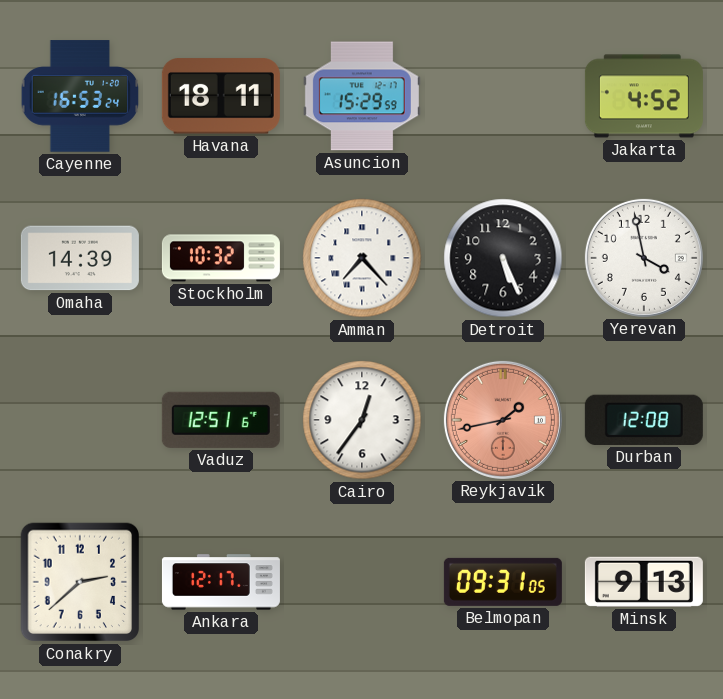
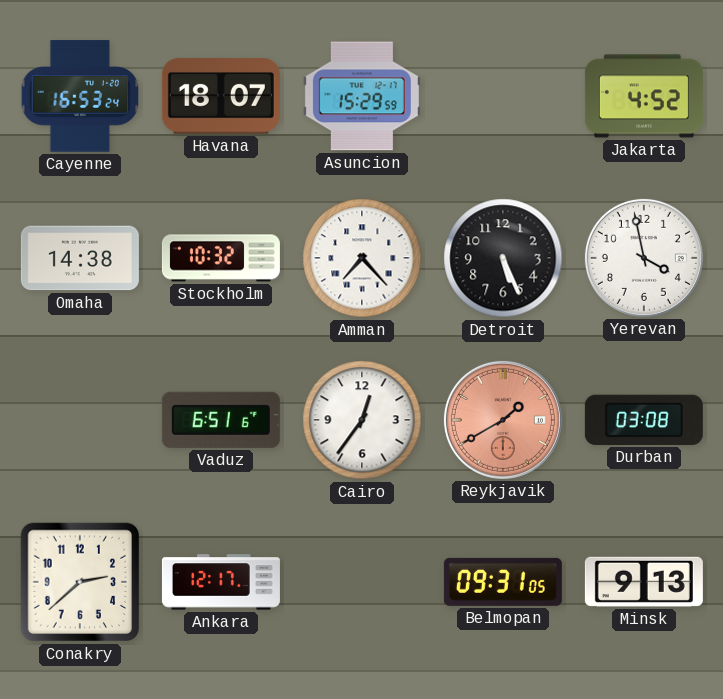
Havana: 18:11 -> 18:07
Omaha: 14:39 -> 14:38
Vaduz: 12:51 -> 6:51
Reykjavik: 1:43 -> 1:40
Durban: 12:08 -> 03:08
